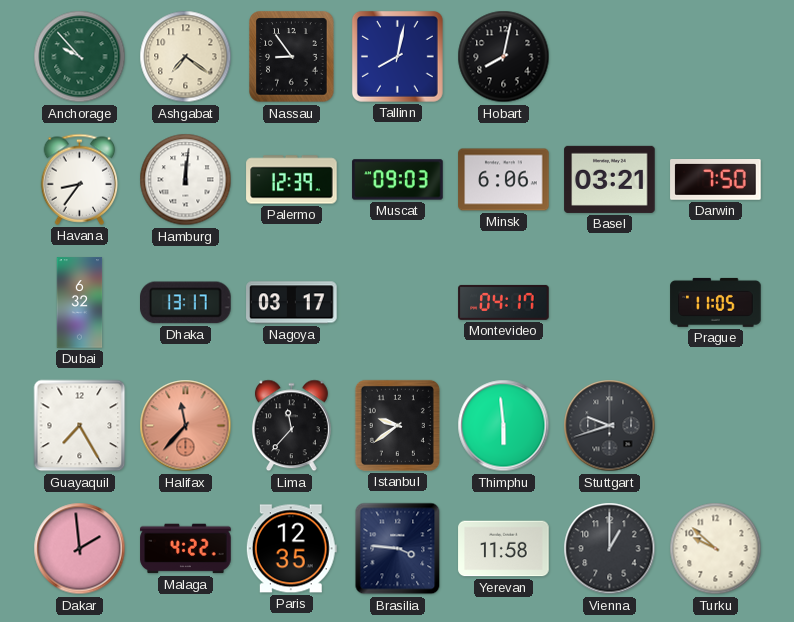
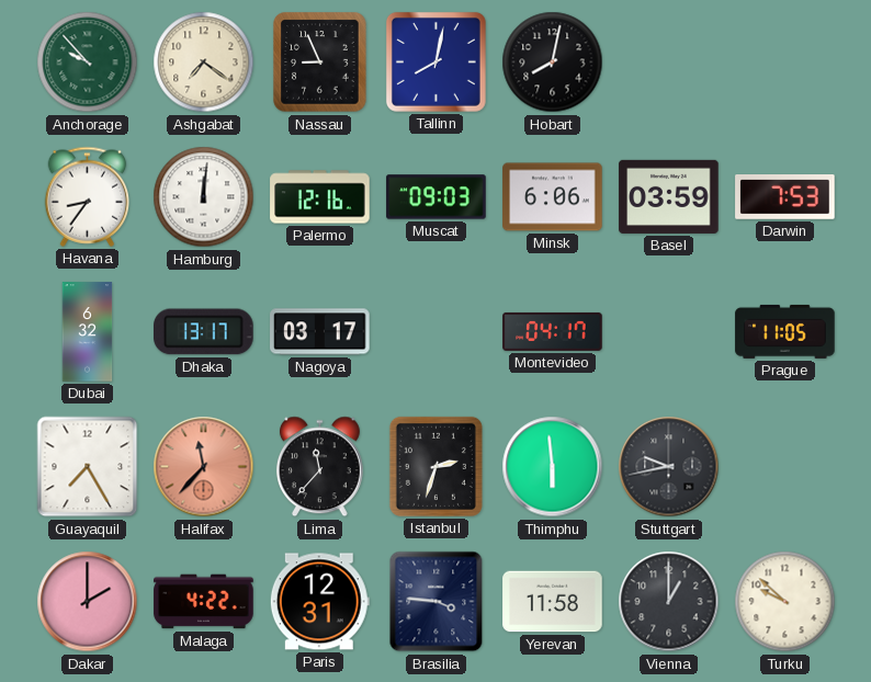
Nassau: 8:54 -> 8:56
Palermo: 12:39 -> 12:16
Basel: 03:21 -> 03:59
Darwin: 7:50 -> 7:53
Istanbul: 9:39 -> 2:33
Stuttgart: 9:42 -> 9:43
Dakar: 1:59 -> 2:00
Paris: 12:35 -> 12:31
